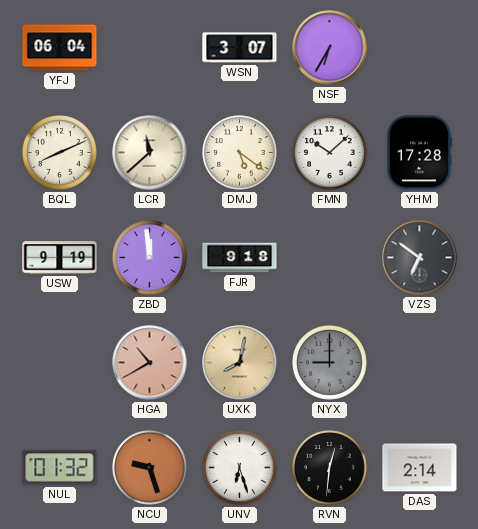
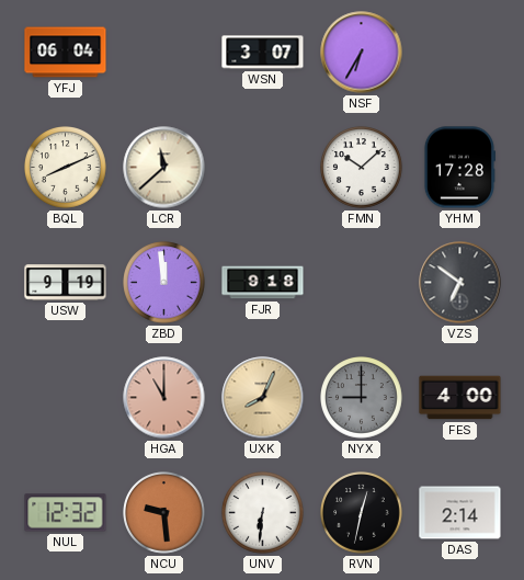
DMJ: 5:21 -> none
HGA: 10:40 -> 11:00
UXK: 8:02 -> 8:04
FES: none -> 4:00
NUL: 01:32 -> 12:32
NCU: 9:27 -> 9:29
UNV: 6:27 -> 6:31
RVN: 12:31 -> 12:32
